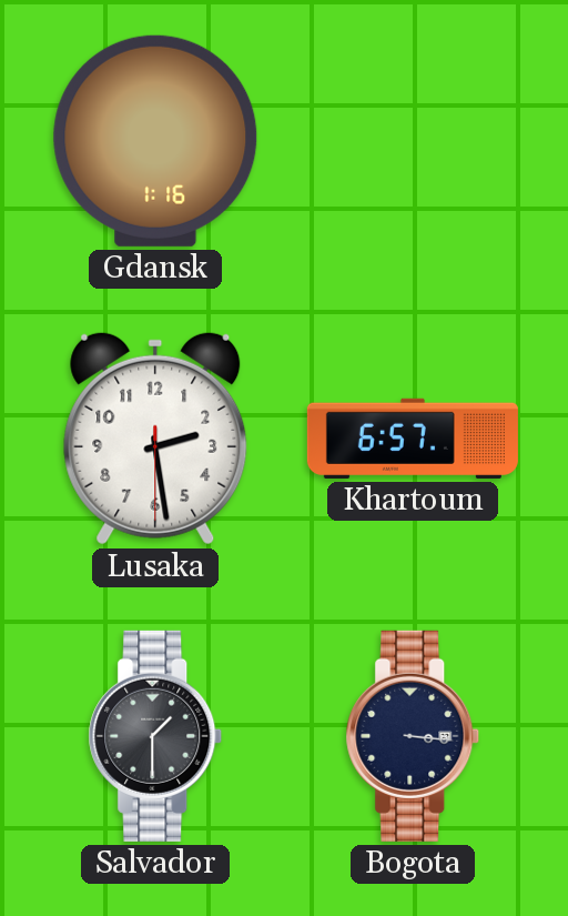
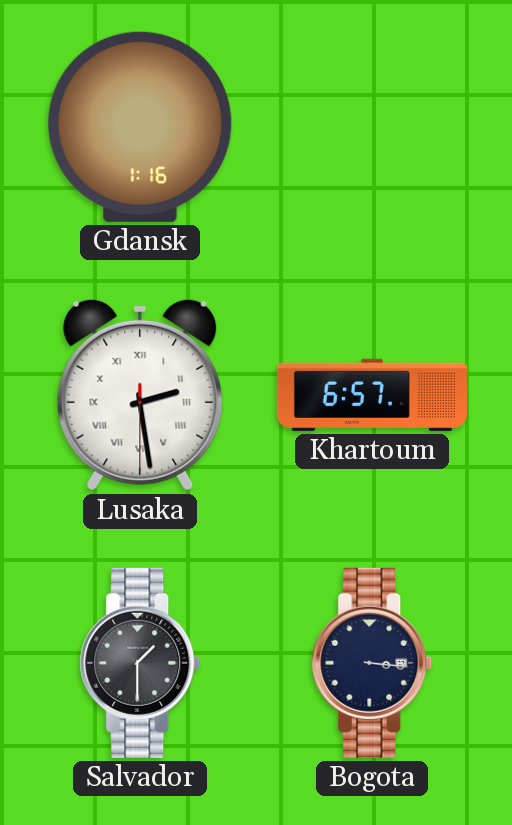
Lusaka numerals: Arabic -> Roman
